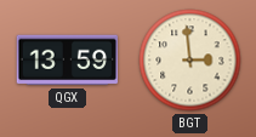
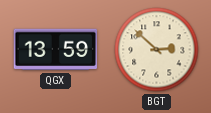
BGT: 2:59 -> 2:52
